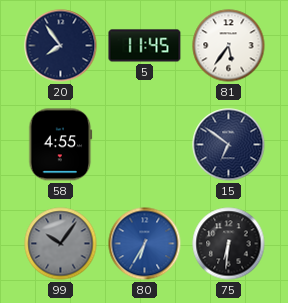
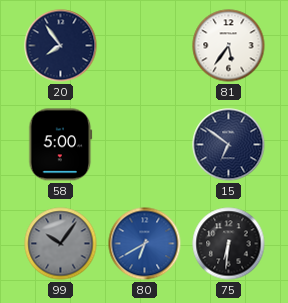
5: 11:45 -> none
58: 4:55 -> 5:00
80: 6:35 -> 6:40
